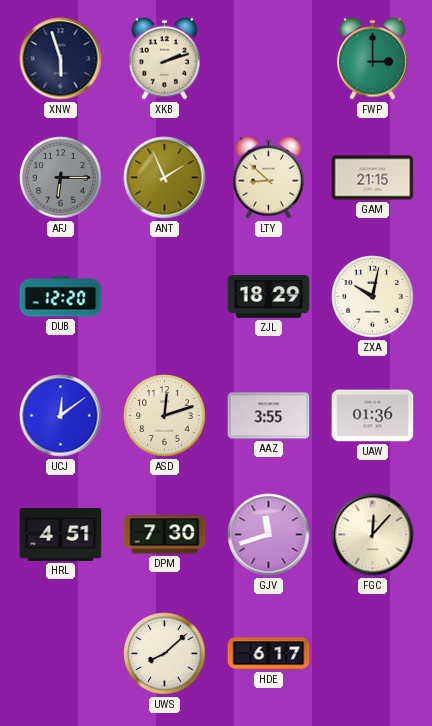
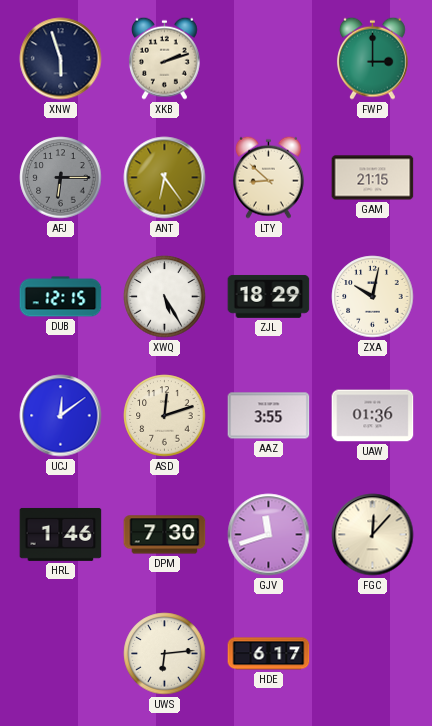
ANT: 1:56 -> 6:24
DUB: 12:20 -> 12:15
XWQ: none -> 5:25
HRL: 4:51 -> 1:46
UWS: 8:08 -> 6:14
